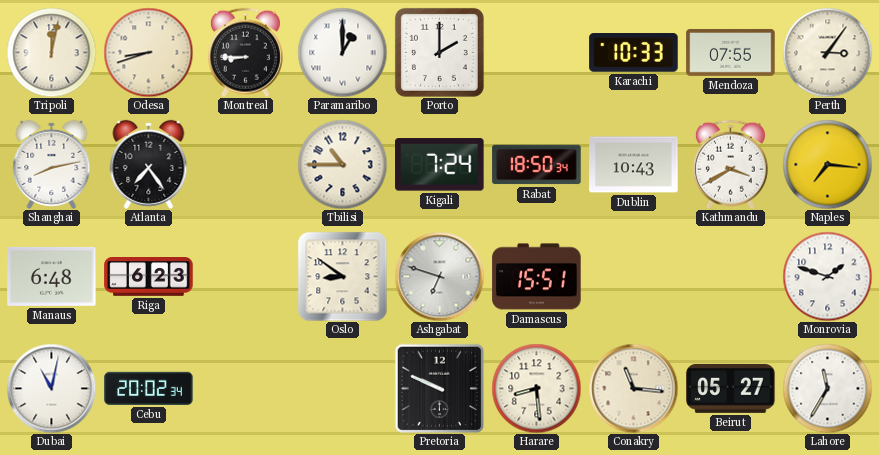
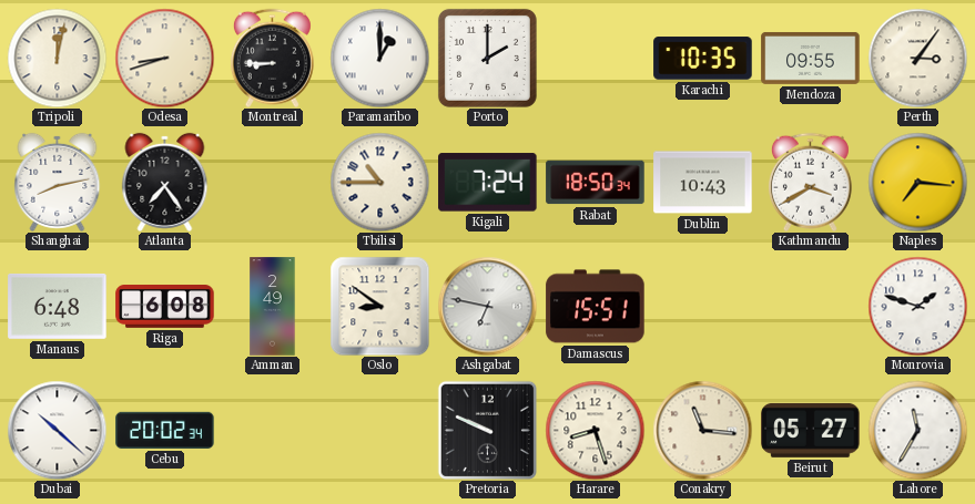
Karachi: 10:33 -> 10:35
Mendoza: 07:55 -> 09:55
Riga: 6:23 -> 6:08
Amman: none -> 2:49
Ashgabat: 6:48 -> 6:47
Dubai: 11:02 -> 10:22
Harare: 8:29 -> 8:27
